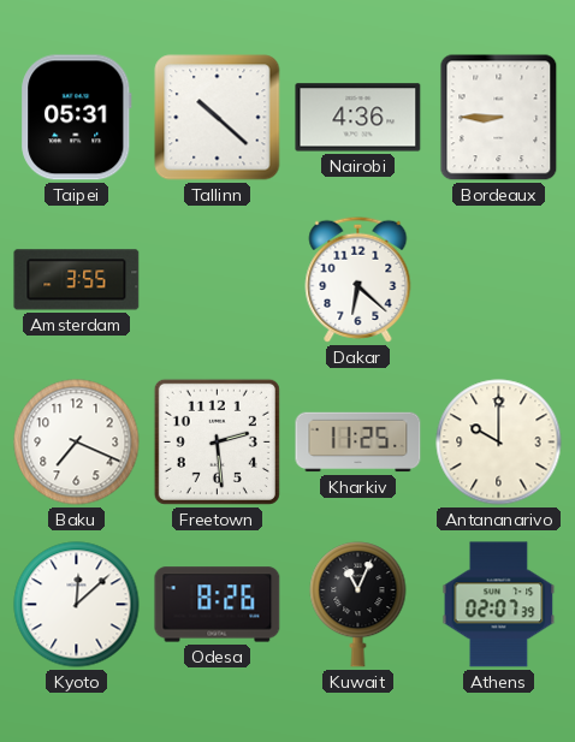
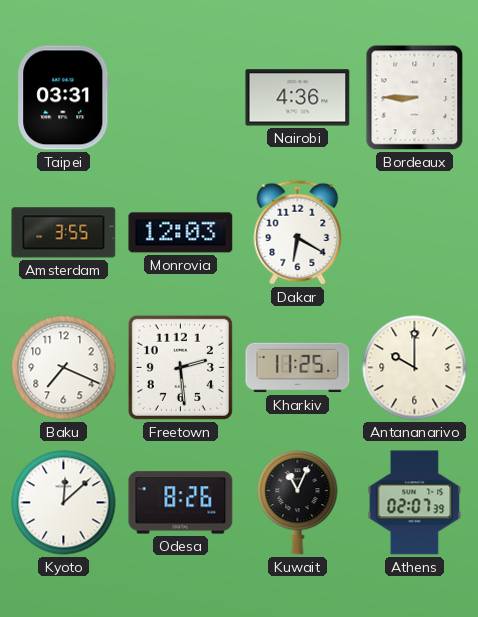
Taipei: 05:31 -> 03:31
Tallinn: 10:22 -> none
Monrovia: none -> 12:03
Dakar: 6:22 -> 6:20
